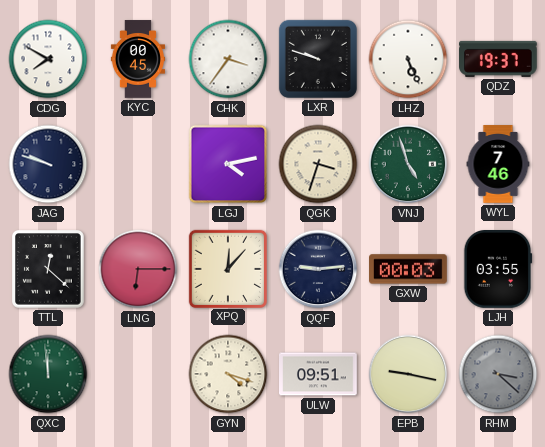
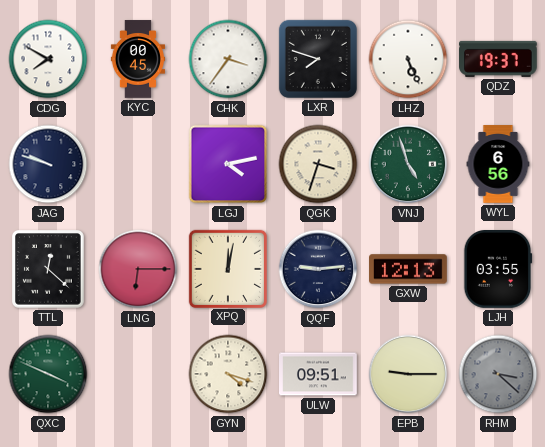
LXR: 9:48 -> 7:48
WYL: 7:46 -> 6:56
XPQ: 12:07 -> 12:02
GXW: 00:03 -> 12:13
QXC: 11:59 -> 3:49
EPB: 9:17 -> 9:15
